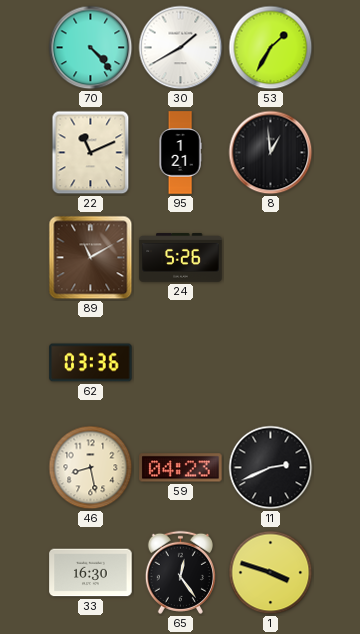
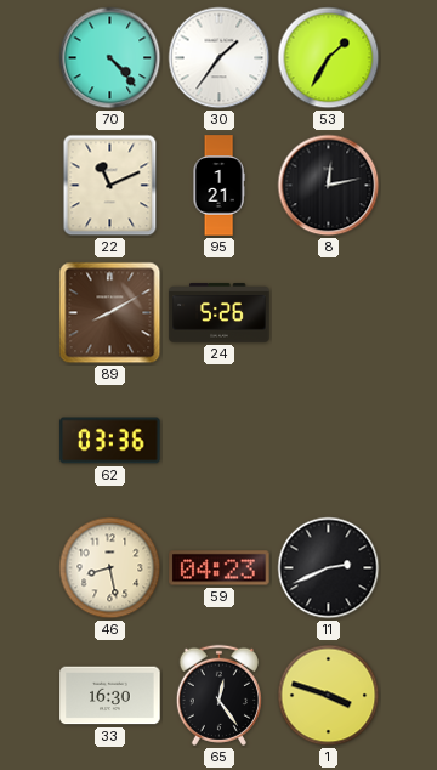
30: 1:40 -> 1:36
8: 12:59 -> 12:13
89: 11:10 -> 8:10
